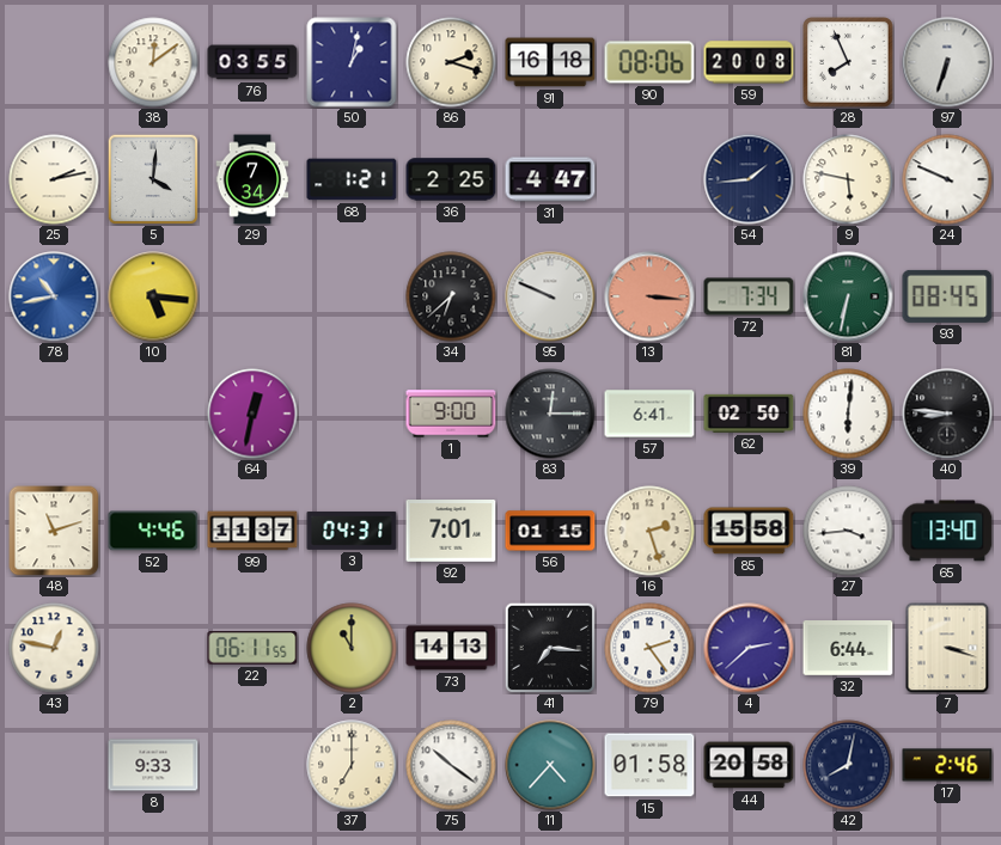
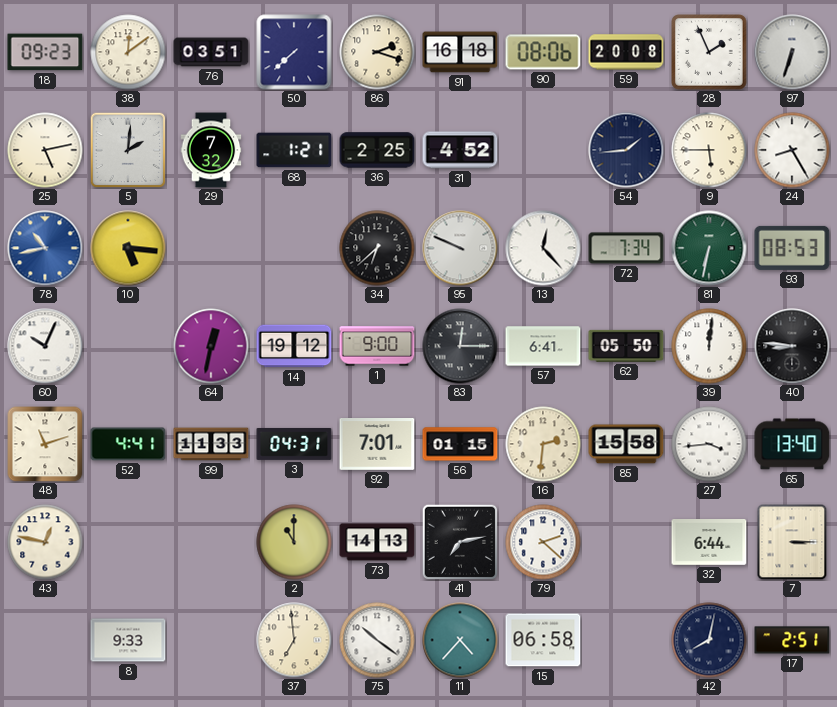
18: none -> 09:23
76: 03:55 -> 03:51
50: 1:02 -> 7:38
28: 7:56 -> 1:56
25: 2:13 -> 5:13
5: 4:01 -> 2:01
29: 7:34 -> 7:32
31: 4:47 -> 4:52
9: 5:47 -> 5:45
24: 9:49 -> 8:25
13: 3:16 -> 12:23
13 dial: salmon -> white
93: 08:45 -> 08:53
60: none -> 10:04
14: none -> 19:12
62: 02:50 -> 05:50
39: 6:01 -> 12:01
52: 4:46 -> 4:41
99: 11:37 -> 11:33
16: 2:27 -> 2:31
22: 06:11 -> none
41: 7:16 -> 7:13
79: 2:24 -> 2:22
4: 2:38 -> none
7: 3:18 -> 3:15
37: 7:00 -> 6:59
15: 01:58 -> 06:58
44: 20:58 -> none
17: 2:46 -> 2:51
